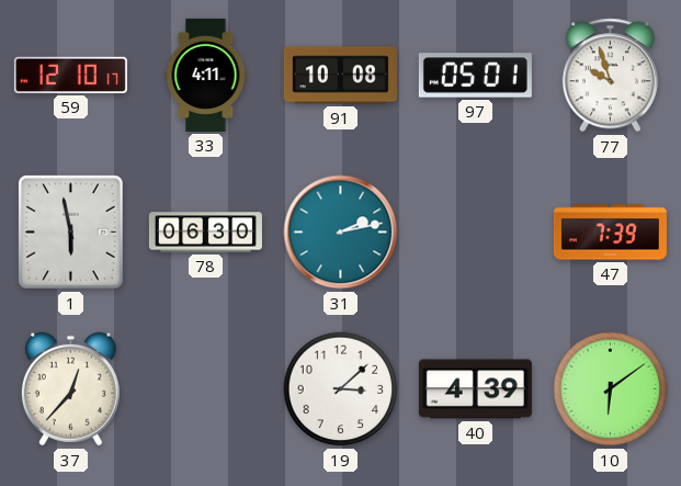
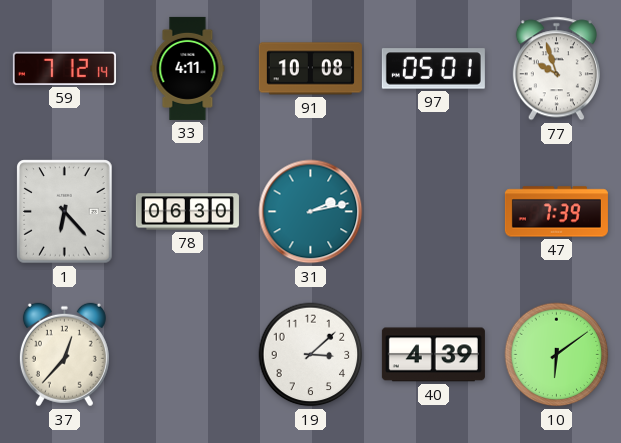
59: 12:10 -> 7:12
1: 5:58 -> 6:23
